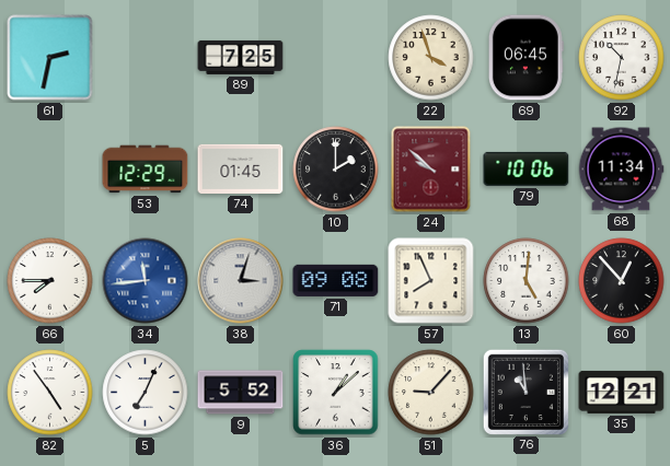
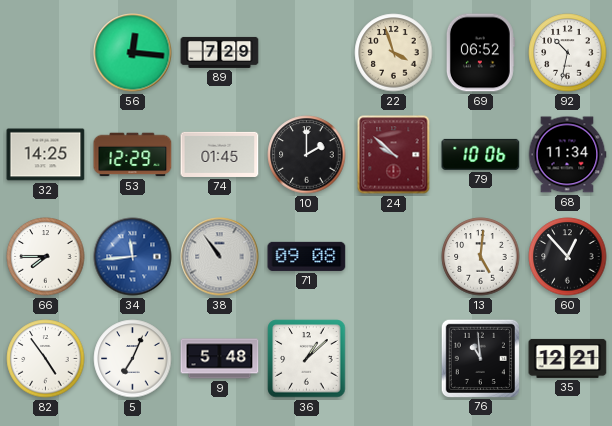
61: 2:32 -> none
56: none -> 12:16
89: 7:25 -> 7:29
69: 06:45 -> 06:52
32: none -> 14:25
38: 3:03 -> 10:54
57: 7:56 -> none
9: 5:52 -> 5:48
51: 9:07 -> none
